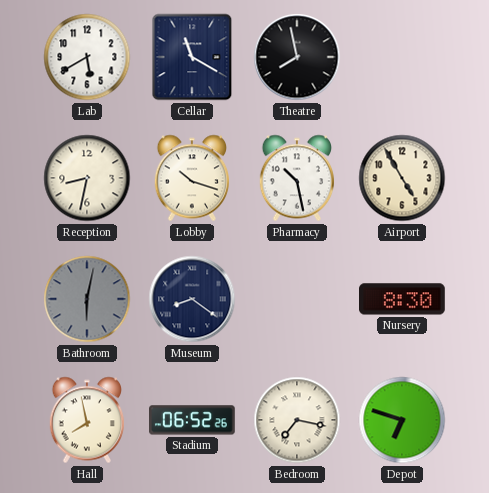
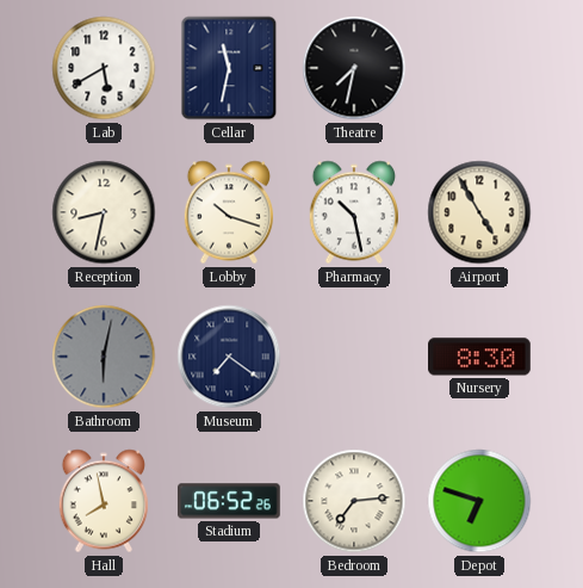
Cellar: 11:20 -> 11:32
Theatre: 7:58 -> 7:32
Museum: 8:21 -> 7:21
Bedroom: 7:17 -> 7:14
